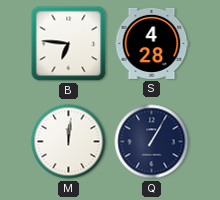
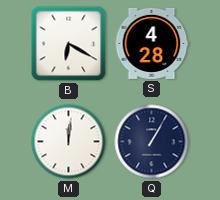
B: 6:46 -> 6:20
